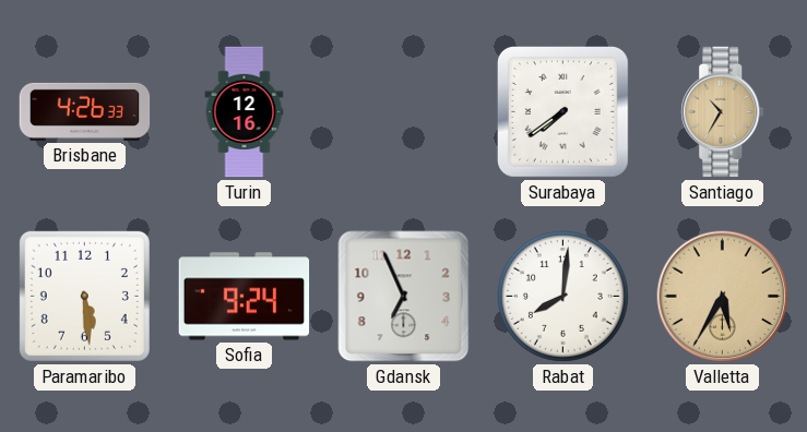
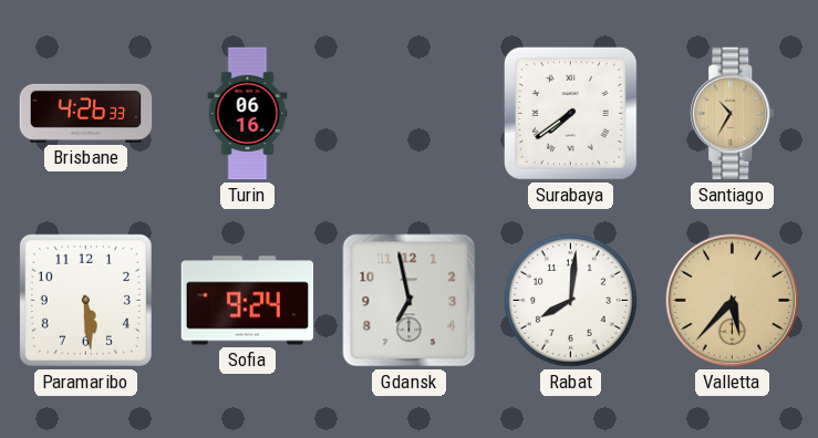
Turin: 12:16 -> 06:16
Gdansk: 6:56 -> 6:58
Valletta: 5:35 -> 5:37
